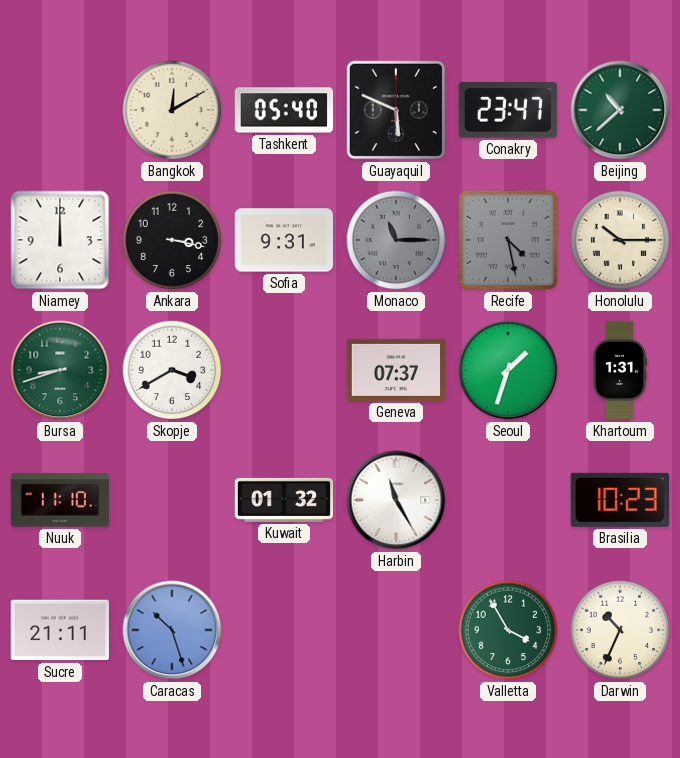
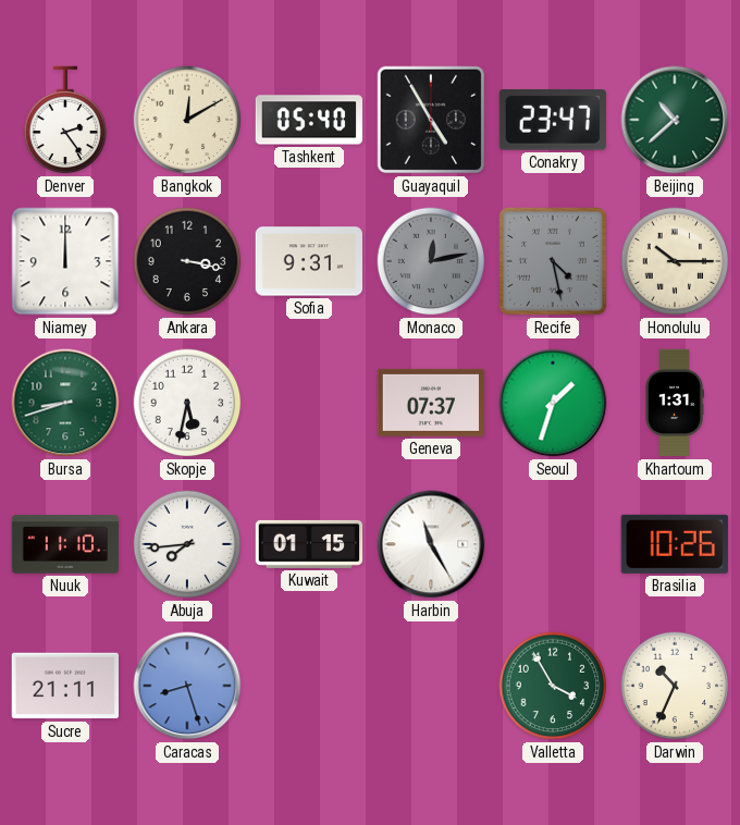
Denver: none -> 2:24
Guayaquil: 5:49 -> 4:55
Monaco: 11:15 -> 12:13
Skopje: 3:40 -> 5:32
Abuja: none -> 7:44
Kuwait: 01:32 -> 01:15
Brasilia: 10:23 -> 10:26
Caracas: 10:27 -> 8:27
